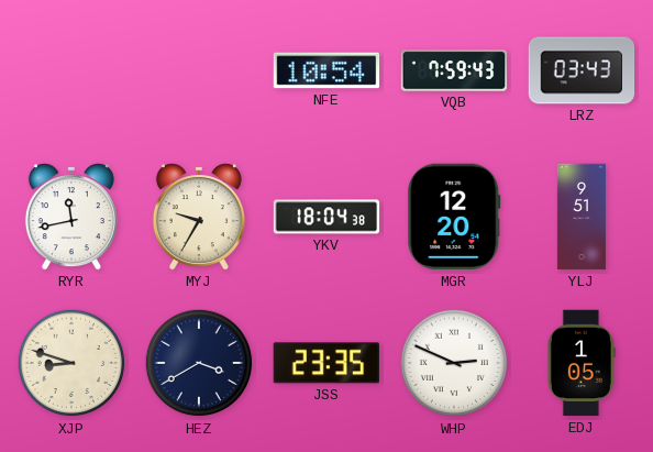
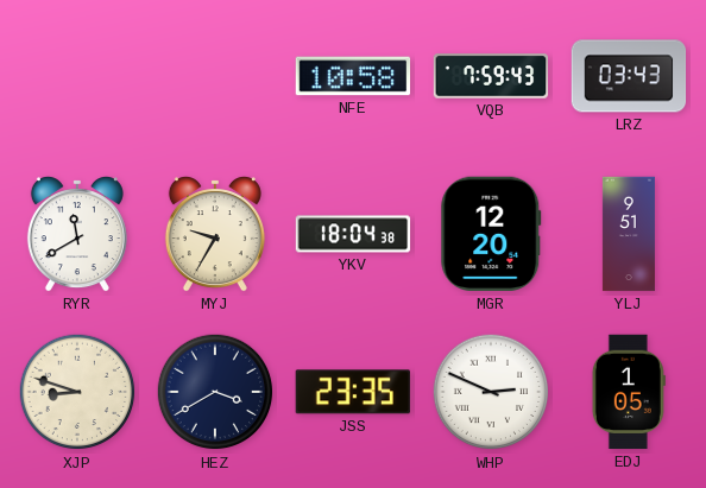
NFE: 10:54 -> 10:58
RYR: 11:43 -> 11:40
